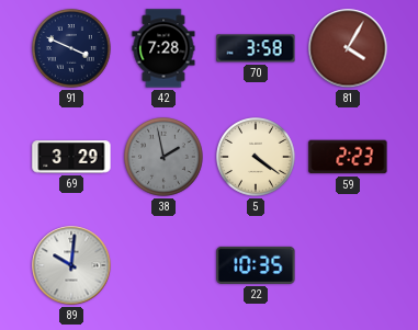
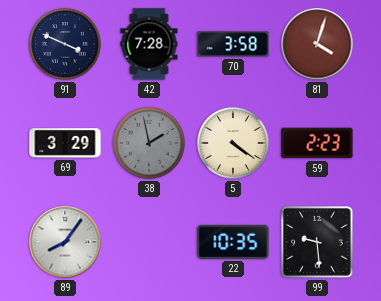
81: 4:05 -> 4:03
89: 10:01 -> 8:06
99: none -> 9:29
